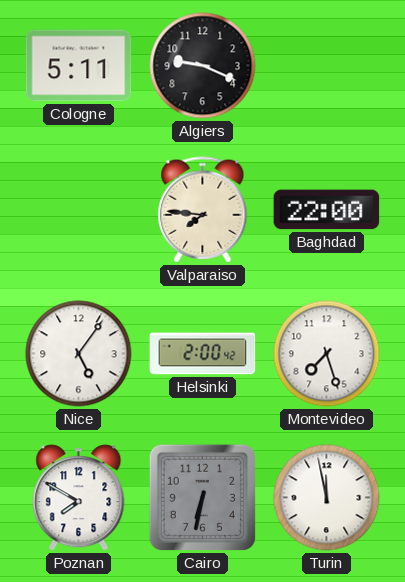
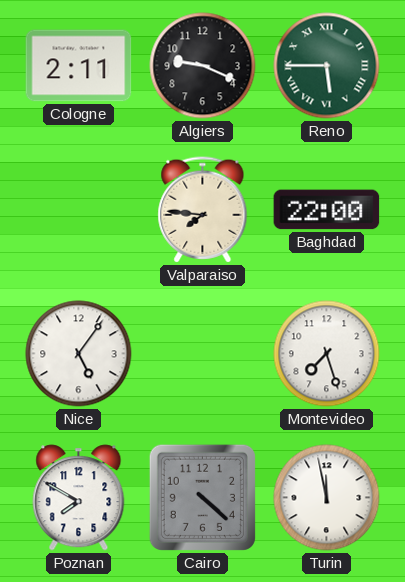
Cologne: 5:11 -> 2:11
Reno: none -> 5:45
Helsinki: 2:00 -> none
Cairo: 6:32 -> 4:22
